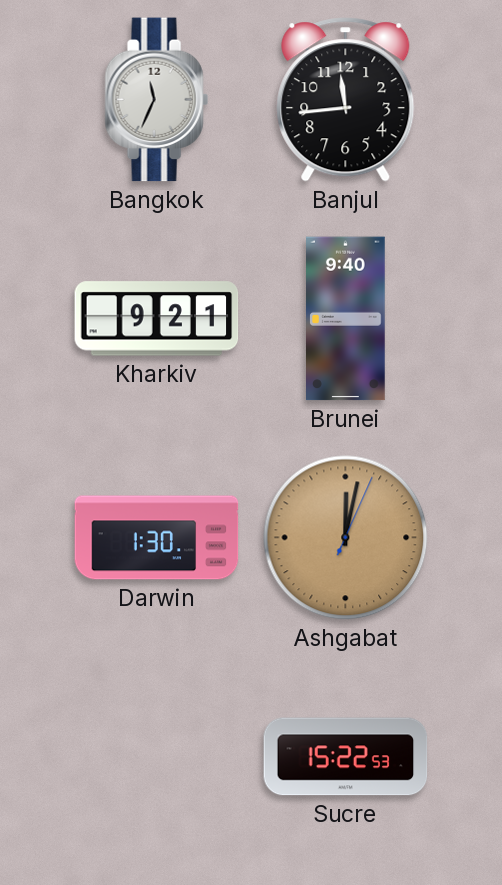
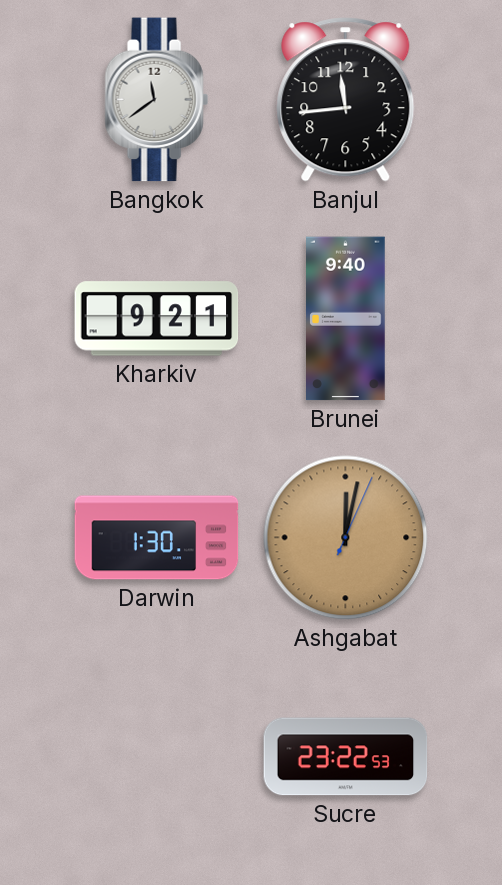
Bangkok: 11:34 -> 11:39
Sucre: 15:22 -> 23:22
